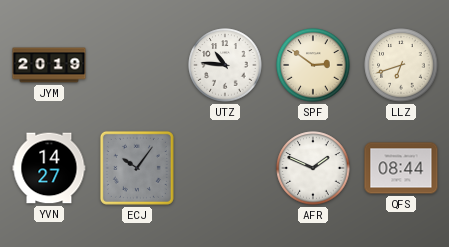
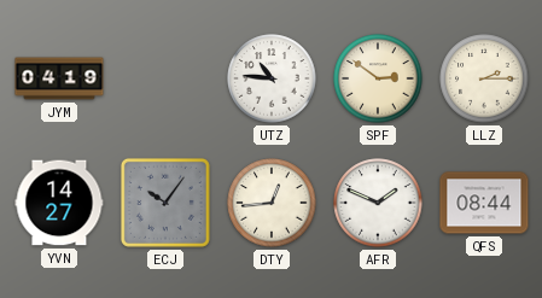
JYM: 20:19 -> 04:19
LLZ: 6:42 -> 2:15
DTY: none -> 12:44
